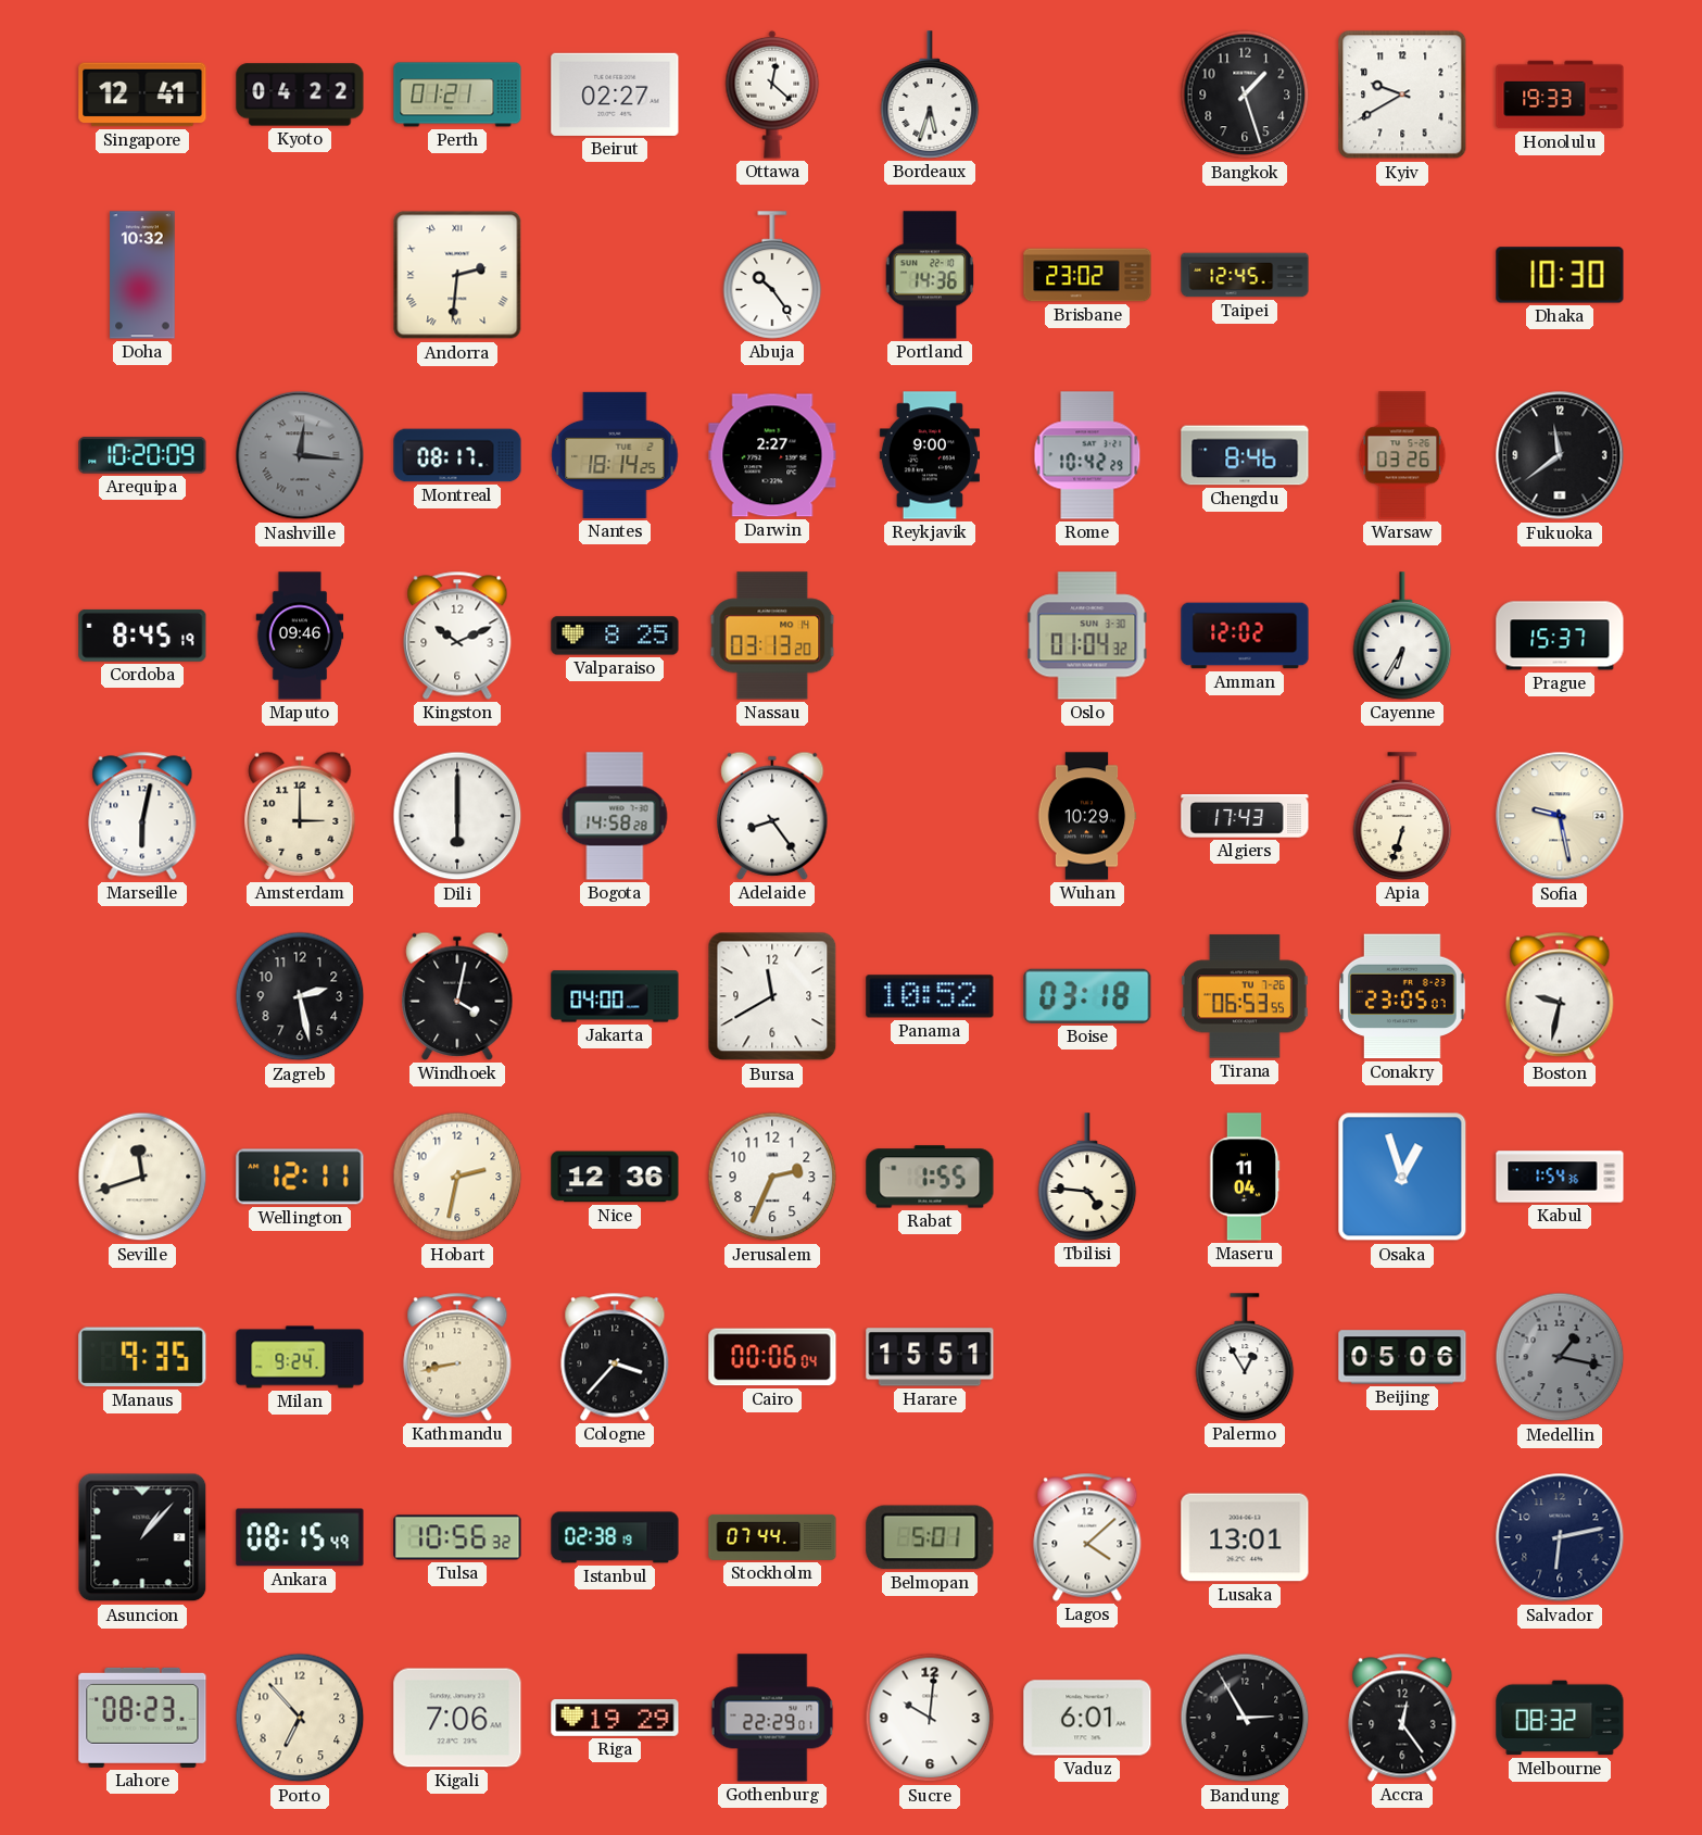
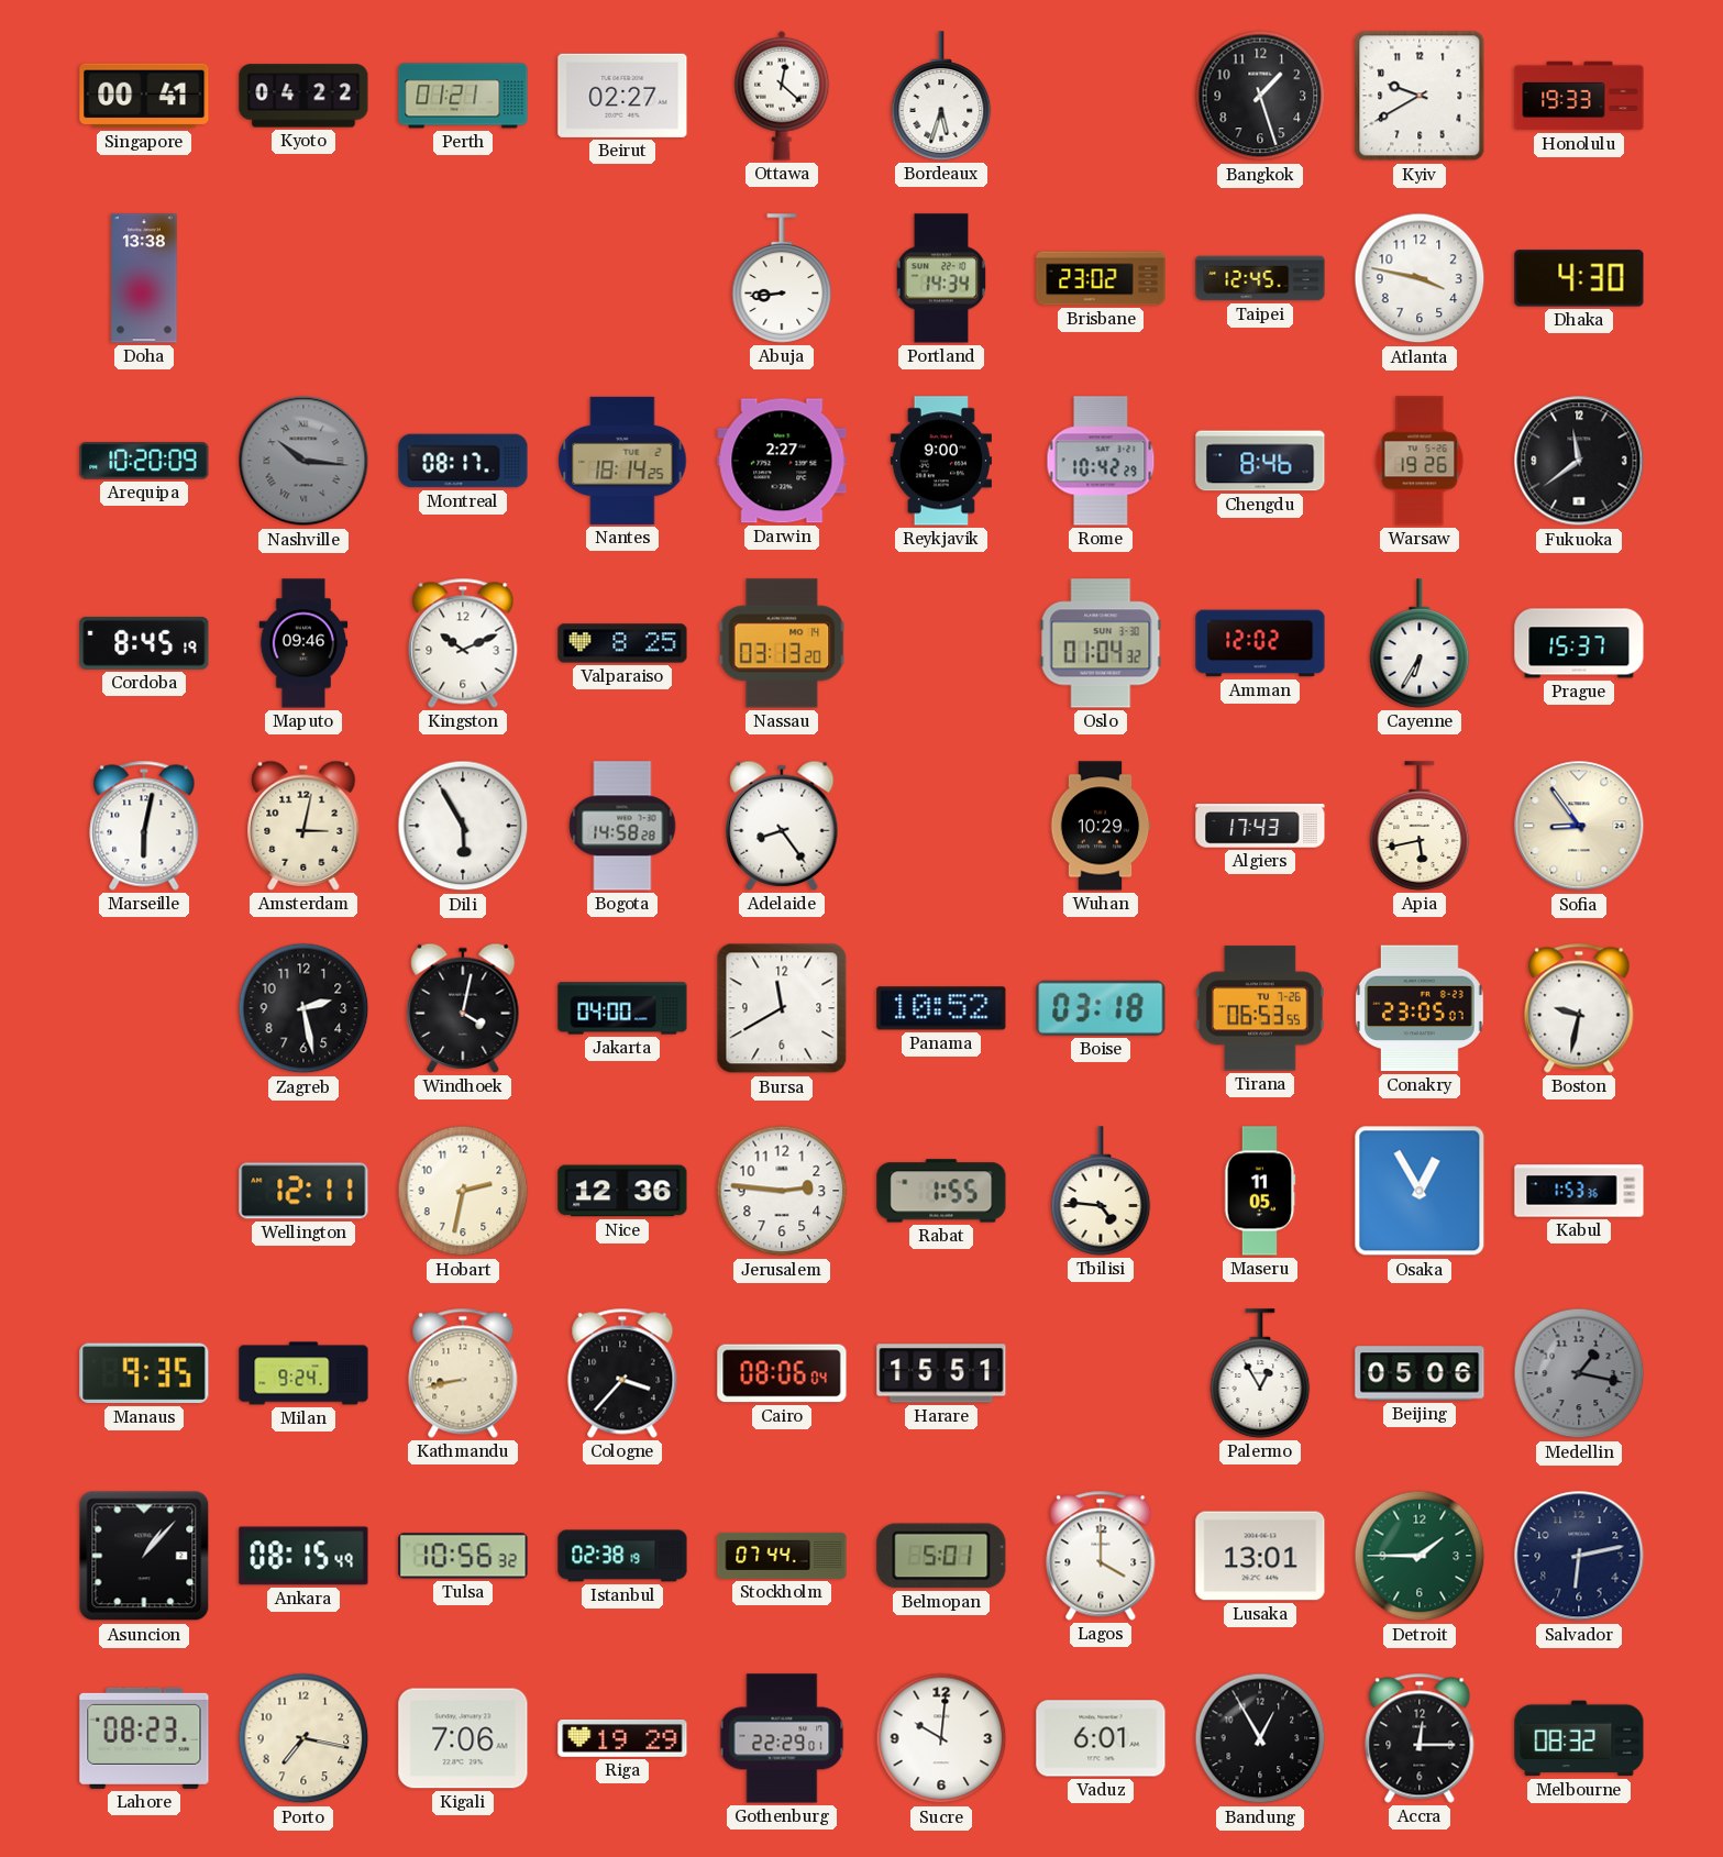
Singapore: 12:41 -> 00:41
Doha: 10:32 -> 13:38
Andorra: 2:31 -> none
Abuja: 10:24 -> 8:44
Portland: 14:36 -> 14:34
Atlanta: none -> 3:47
Dhaka: 10:30 -> 4:30
Nashville: 12:16 -> 10:16
Warsaw: 03:26 -> 19:26
Amsterdam: 3:00 -> 3:02
Dili: 6:00 -> 5:55
Apia: 6:33 -> 5:43
Sofia: 9:28 -> 8:54
Seville: 11:42 -> none
Jerusalem: 2:34 -> 2:46
Maseru: 11:04 -> 11:05
Osaka: 12:57 -> 12:55
Kabul: 1:54 -> 1:53
Cairo: 00:06 -> 08:06
Lagos: 4:08 -> 4:00
Detroit: none -> 1:45
Porto: 6:53 -> 7:17
Bandung: 2:55 -> 12:55
Accra: 12:24 -> 12:15
